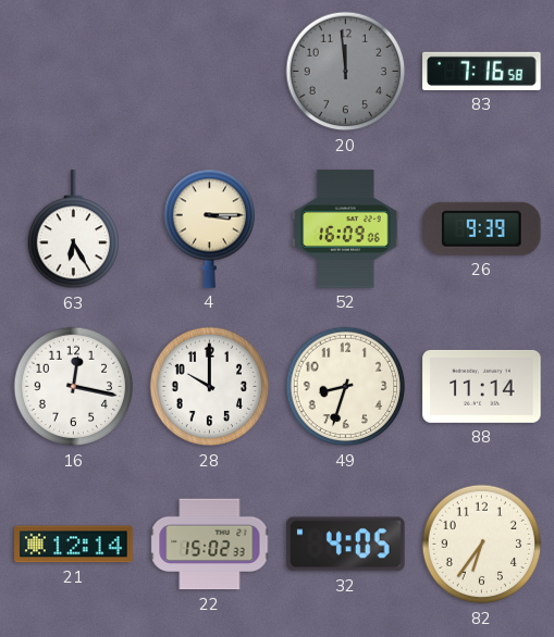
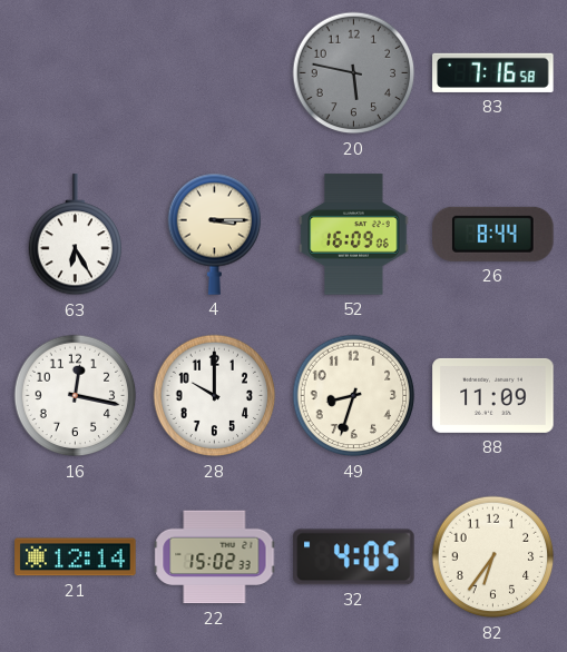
20: 11:59 -> 5:47
26: 9:39 -> 8:44
88: 11:14 -> 11:09
